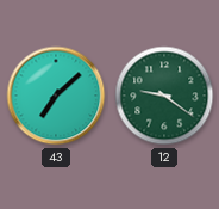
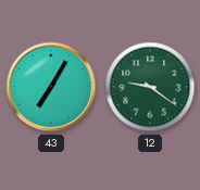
43: 7:08 -> 7:05
